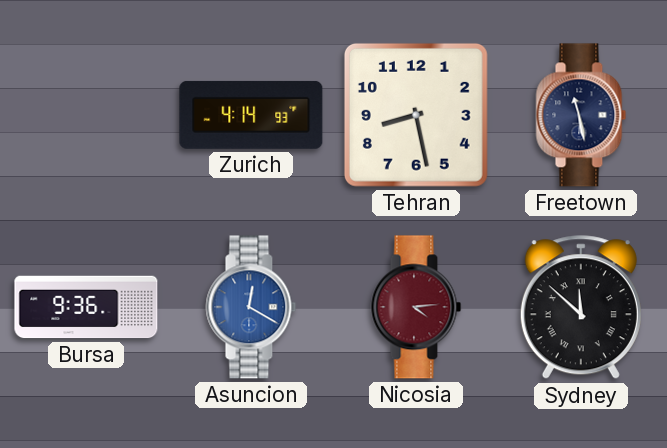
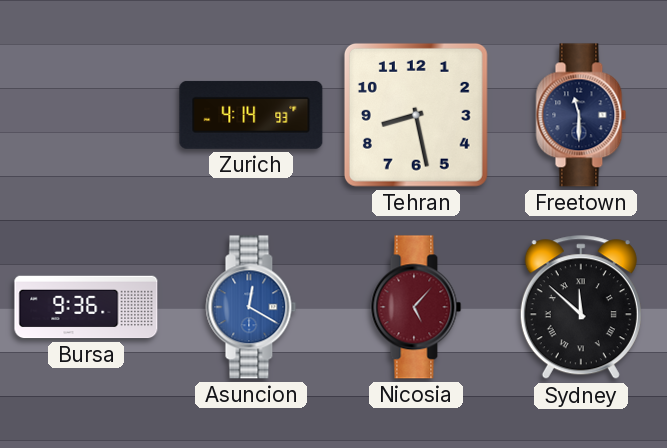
Freetown: 11:28 -> 11:30
Nicosia: 4:14 -> 5:07
